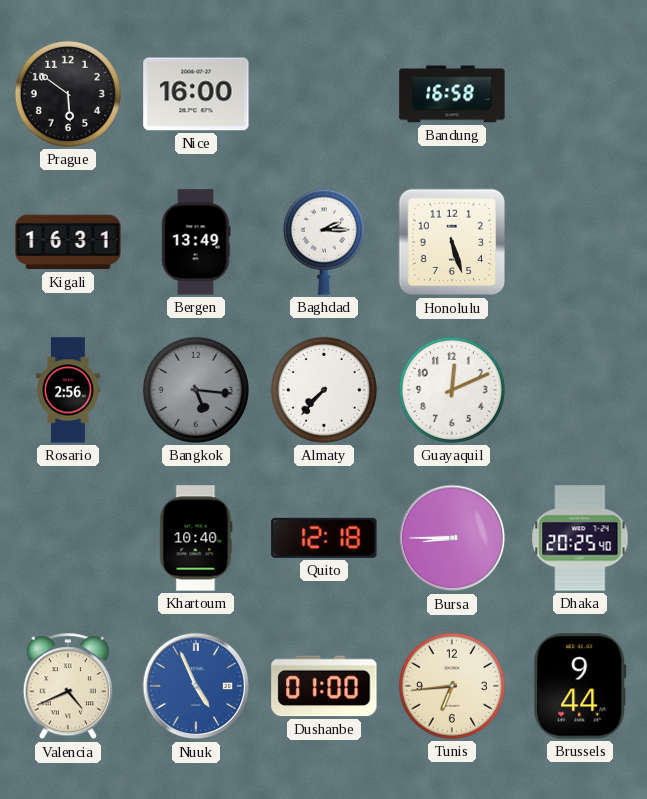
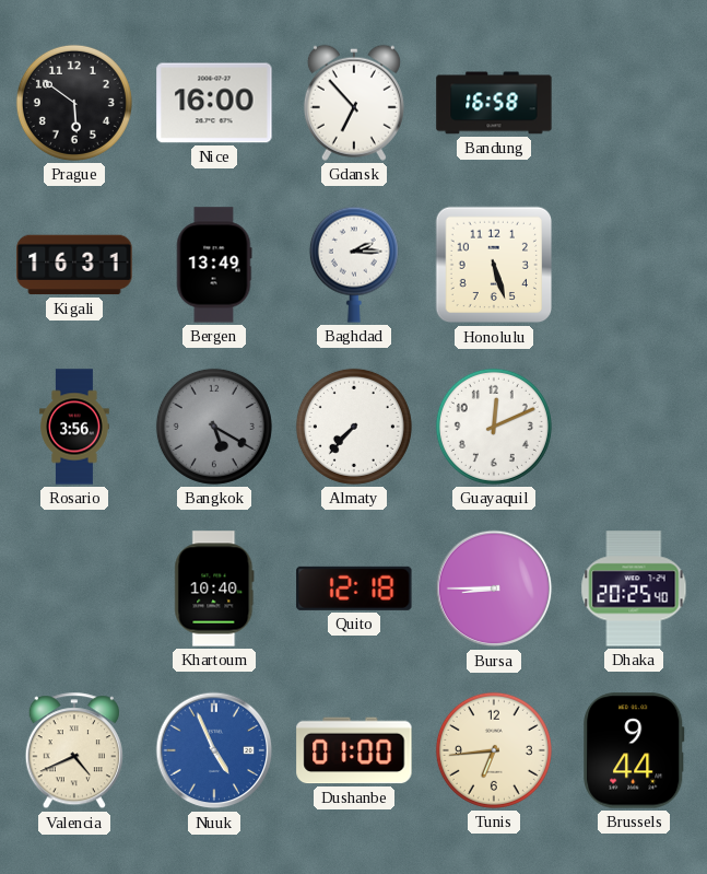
Gdansk: none -> 6:53
Rosario: 2:56 -> 3:56
Bangkok: 5:16 -> 5:20
